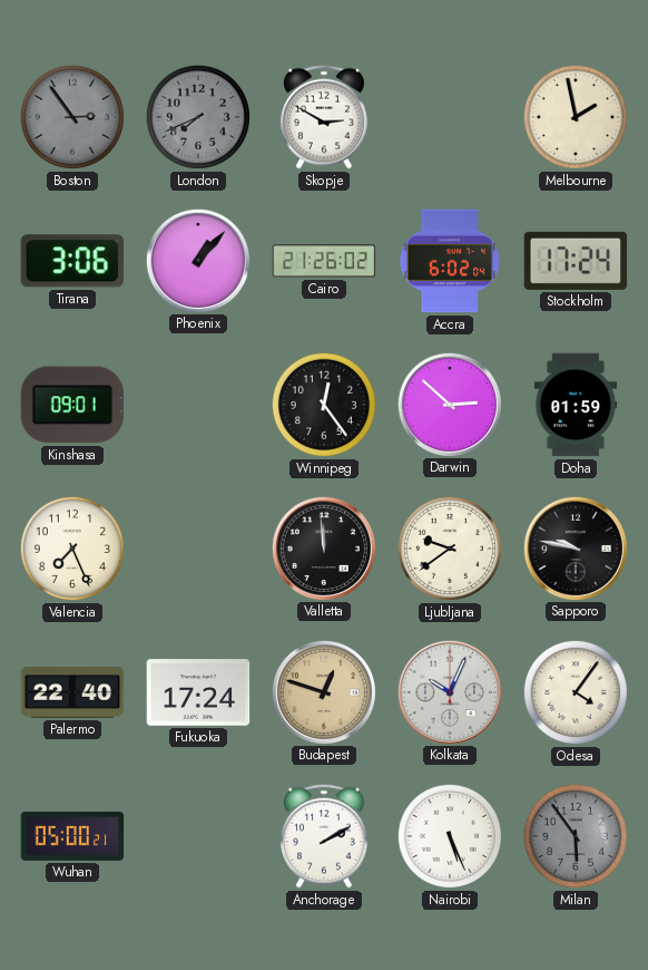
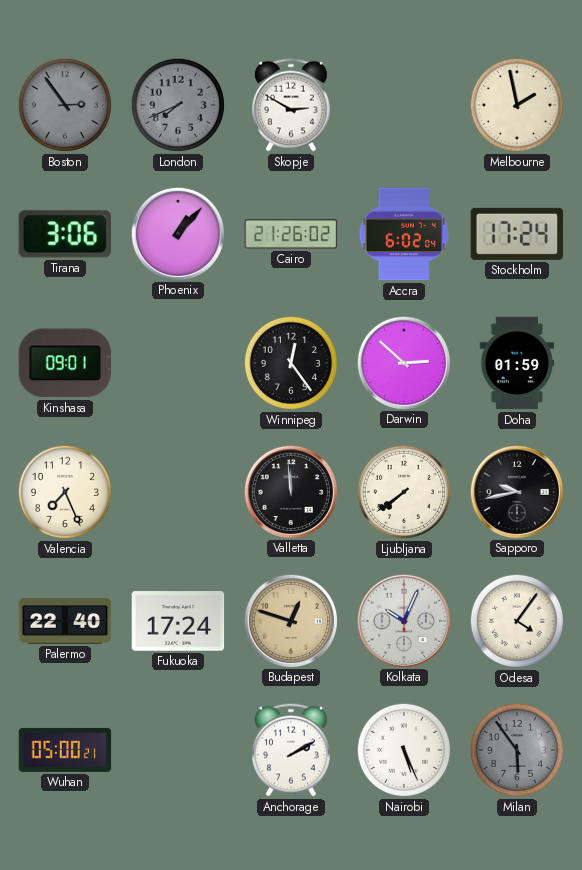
Ljubljana: 9:39 -> 7:39
Sapporo: 9:47 -> 9:43
